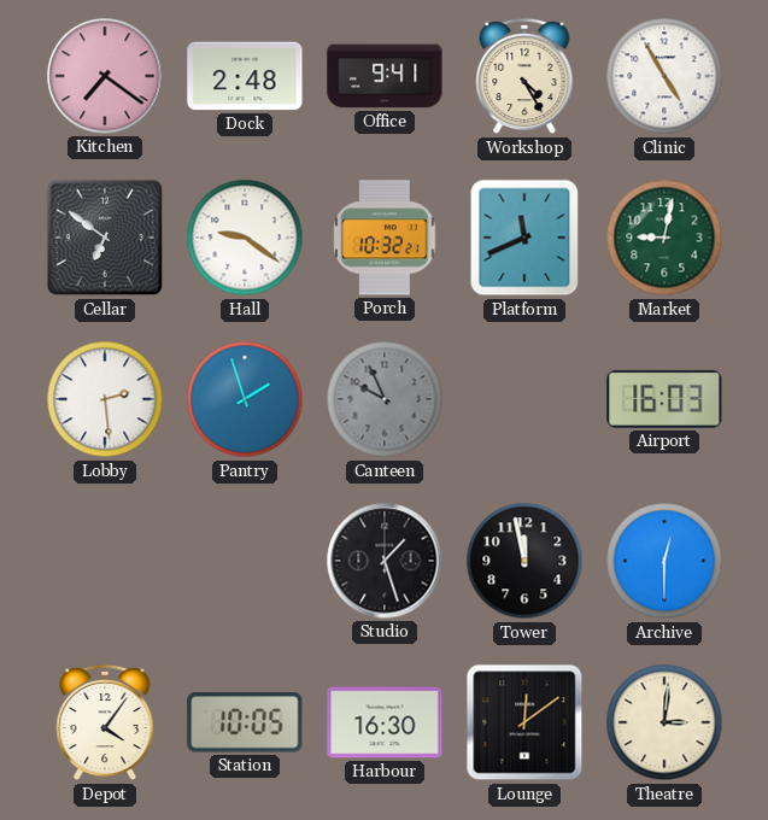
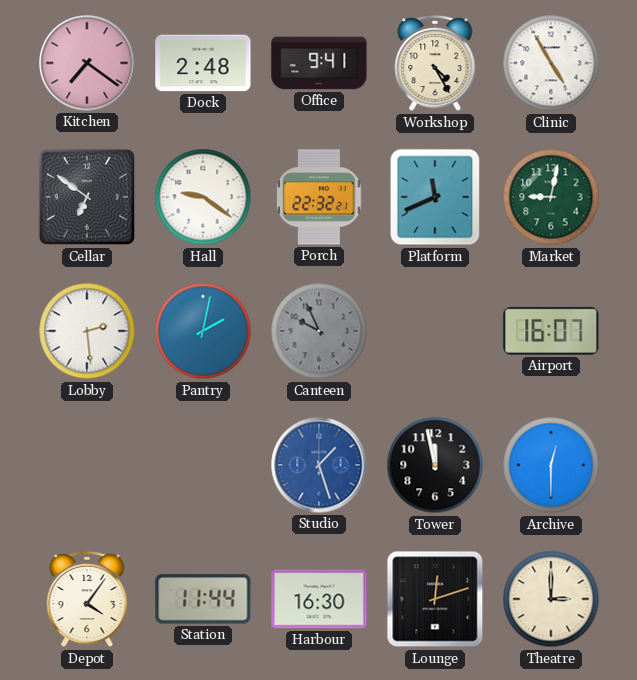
Porch: 10:32 -> 22:32
Pantry: 1:57 -> 2:02
Airport: 16:03 -> 16:07
Studio dial: black -> blue
Station: 10:05 -> 11:44
Lounge: 12:09 -> 12:12
Theatre: 3:01 -> 3:00
